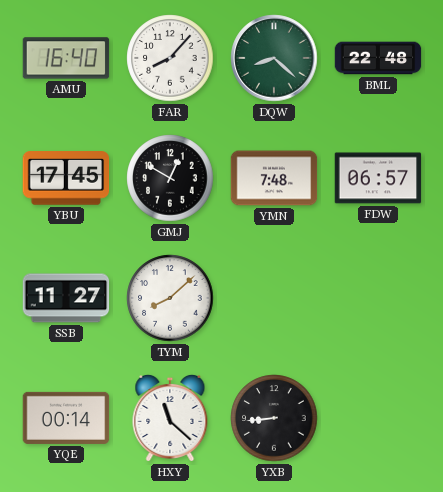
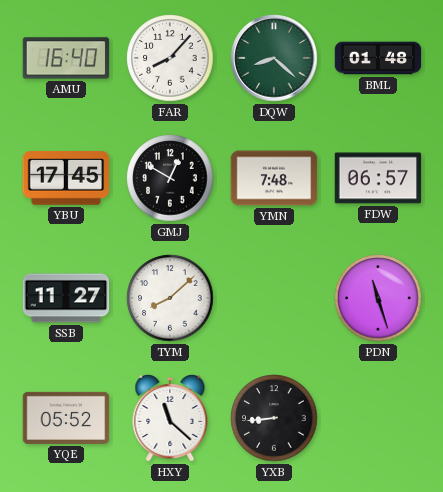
BML: 22:48 -> 01:48
PDN: none -> 11:27
YQE: 00:14 -> 05:52
